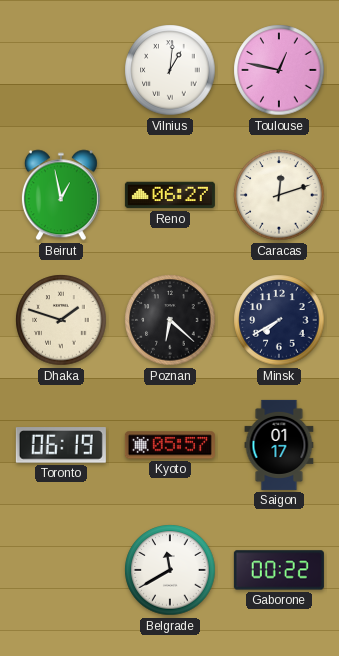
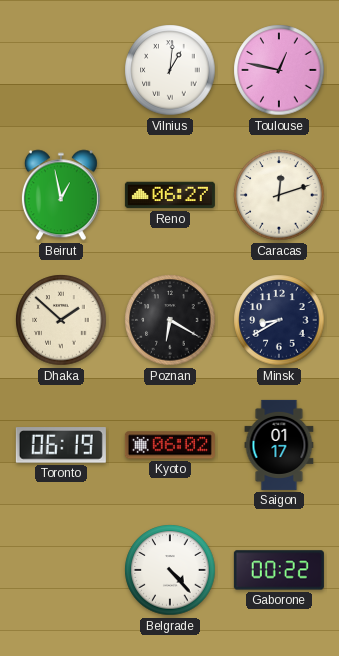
Dhaka: 1:48 -> 1:52
Poznan: 6:22 -> 6:20
Minsk: 7:40 -> 8:40
Kyoto: 05:57 -> 06:02
Belgrade: 11:40 -> 4:23
